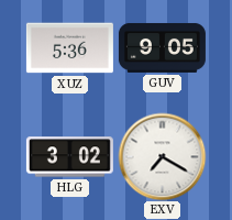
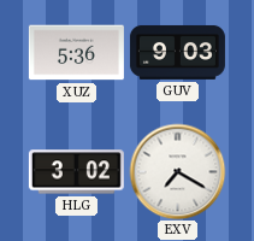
GUV: 9:05 -> 9:03
